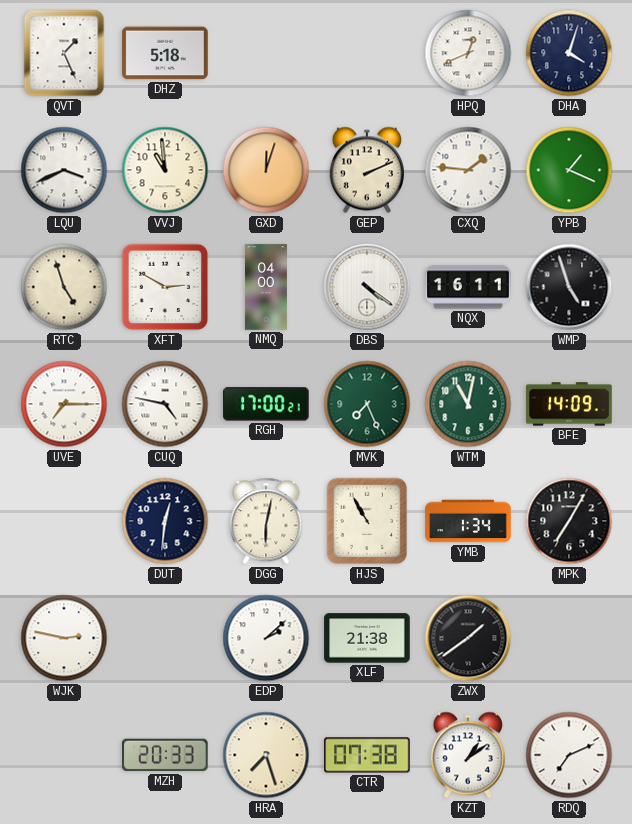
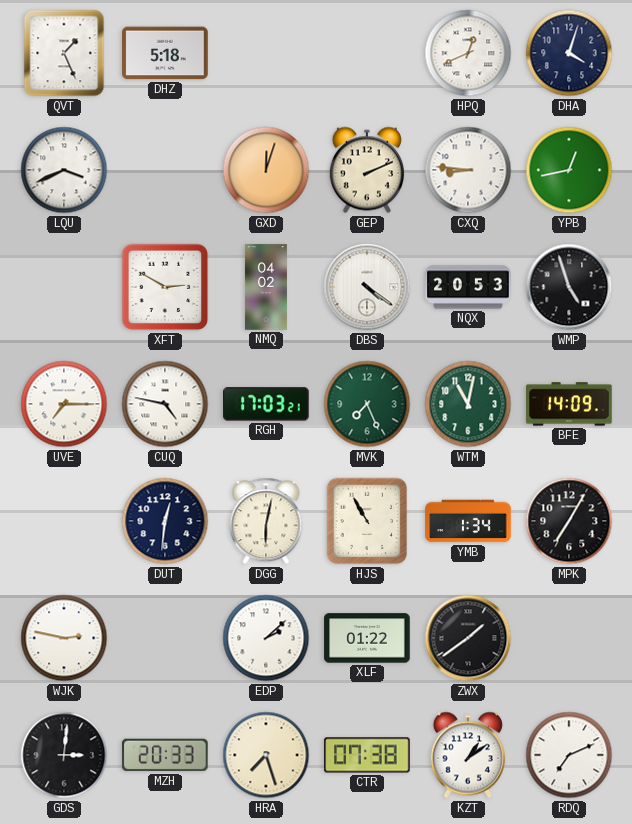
VVJ: 10:59 -> none
CXQ: 1:46 -> 8:46
YPB: 1:19 -> 12:43
RTC: 4:57 -> none
NMQ: 04:00 -> 04:02
NQX: 16:11 -> 20:53
RGH: 17:00 -> 17:03
XLF: 21:38 -> 01:22
GDS: none -> 3:01
